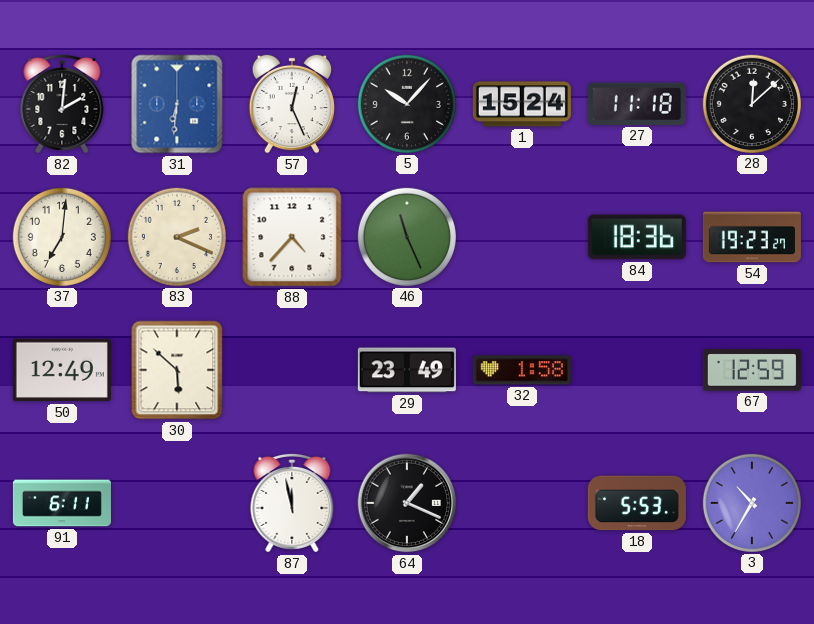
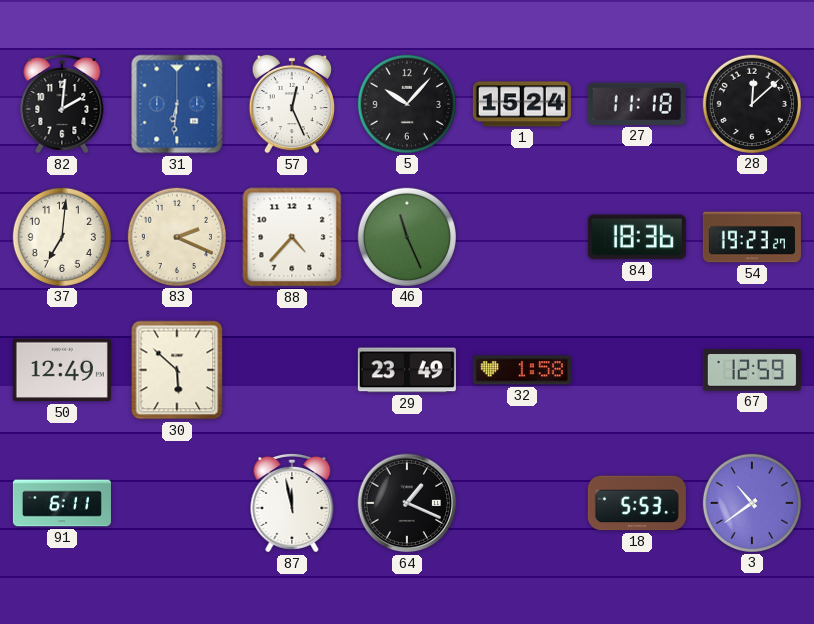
3: 10:35 -> 10:39
